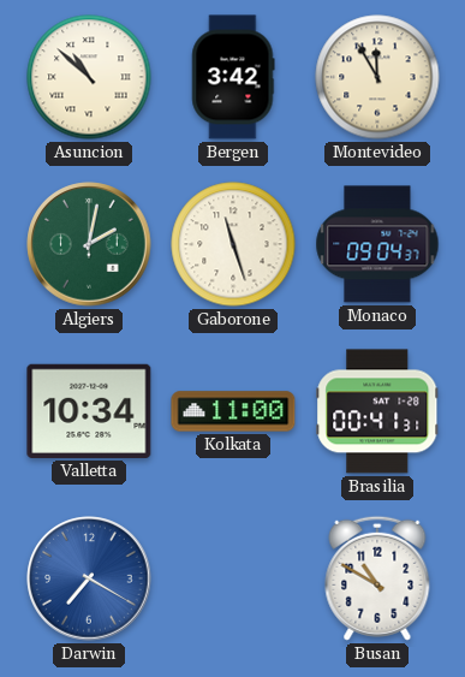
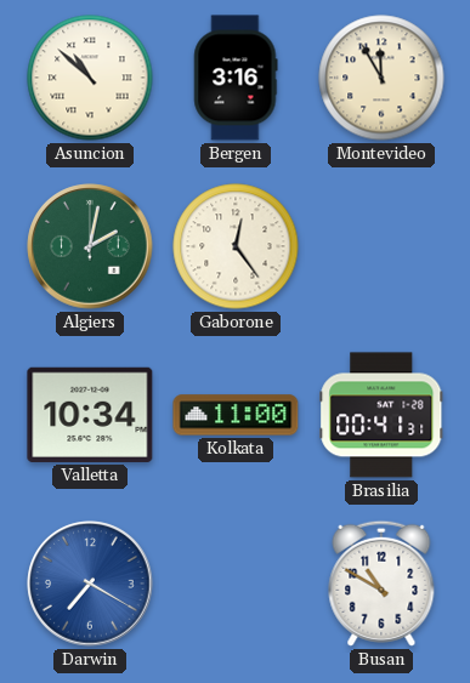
Bergen: 3:42 -> 3:16
Gaborone: 11:27 -> 12:24
Monaco: 09:04 -> none
